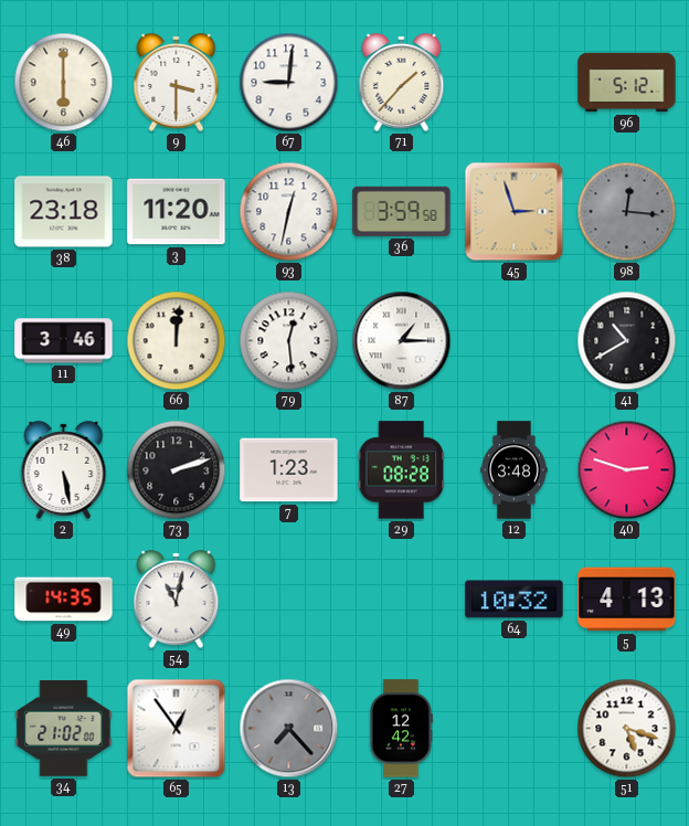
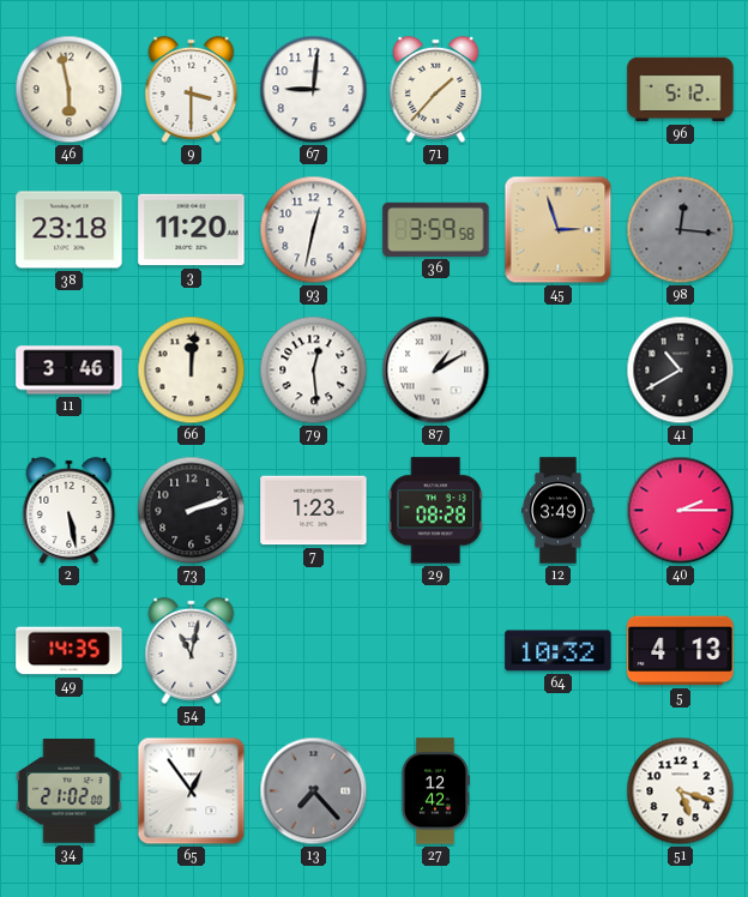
46: 6:00 -> 5:58
87: 1:15 -> 1:10
12: 3:48 -> 3:49
40: 2:48 -> 2:15
